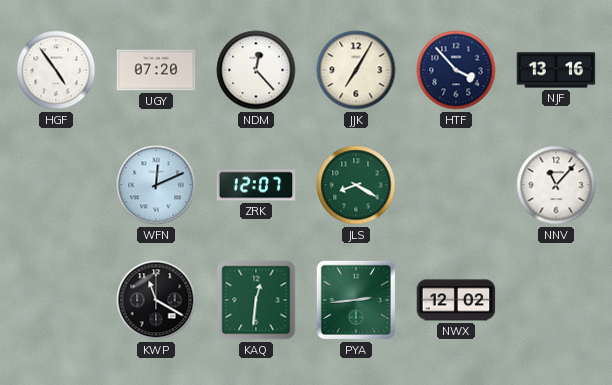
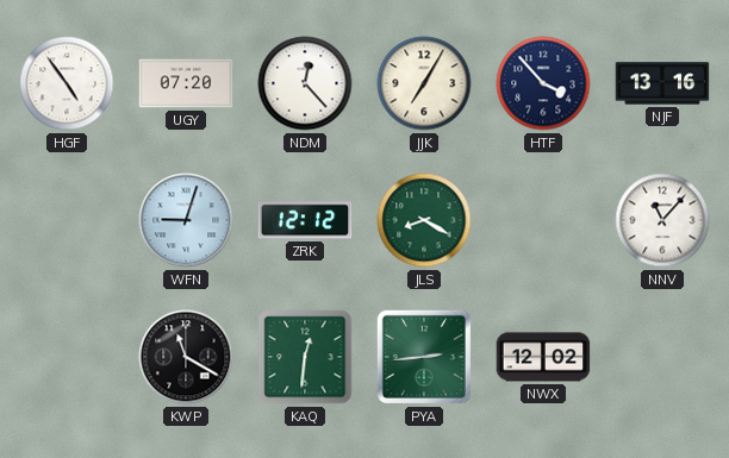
WFN: 12:11 -> 9:03
ZRK: 12:07 -> 12:12
